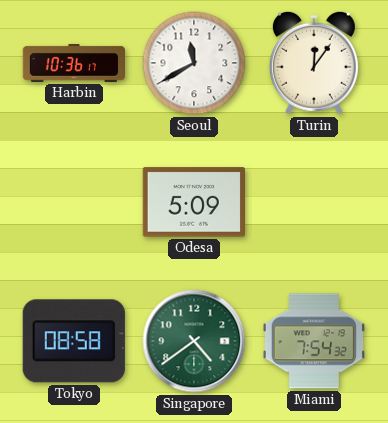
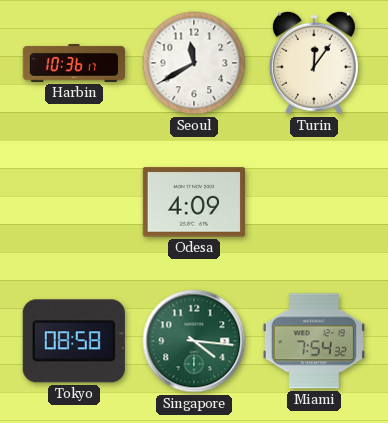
Odesa: 5:09 -> 4:09
Singapore: 4:39 -> 4:16
